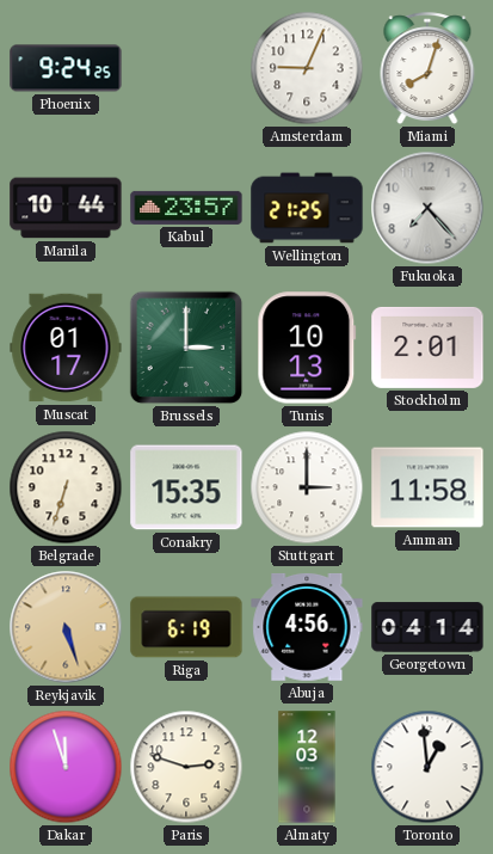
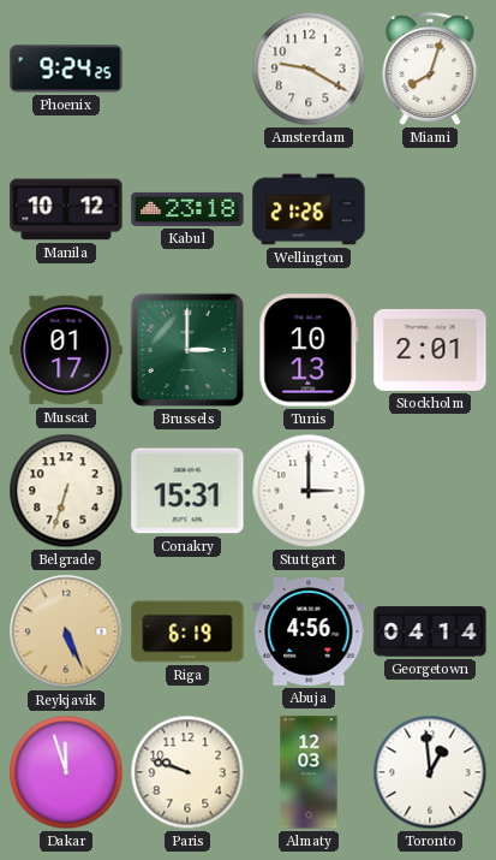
Amsterdam: 9:04 -> 9:20
Manila: 10:44 -> 10:12
Kabul: 23:57 -> 23:18
Wellington: 21:25 -> 21:26
Fukuoka: 7:23 -> none
Conakry: 15:35 -> 15:31
Amman: 11:58 -> none
Reykjavik: 5:27 -> 5:26
Paris: 2:48 -> 9:48
